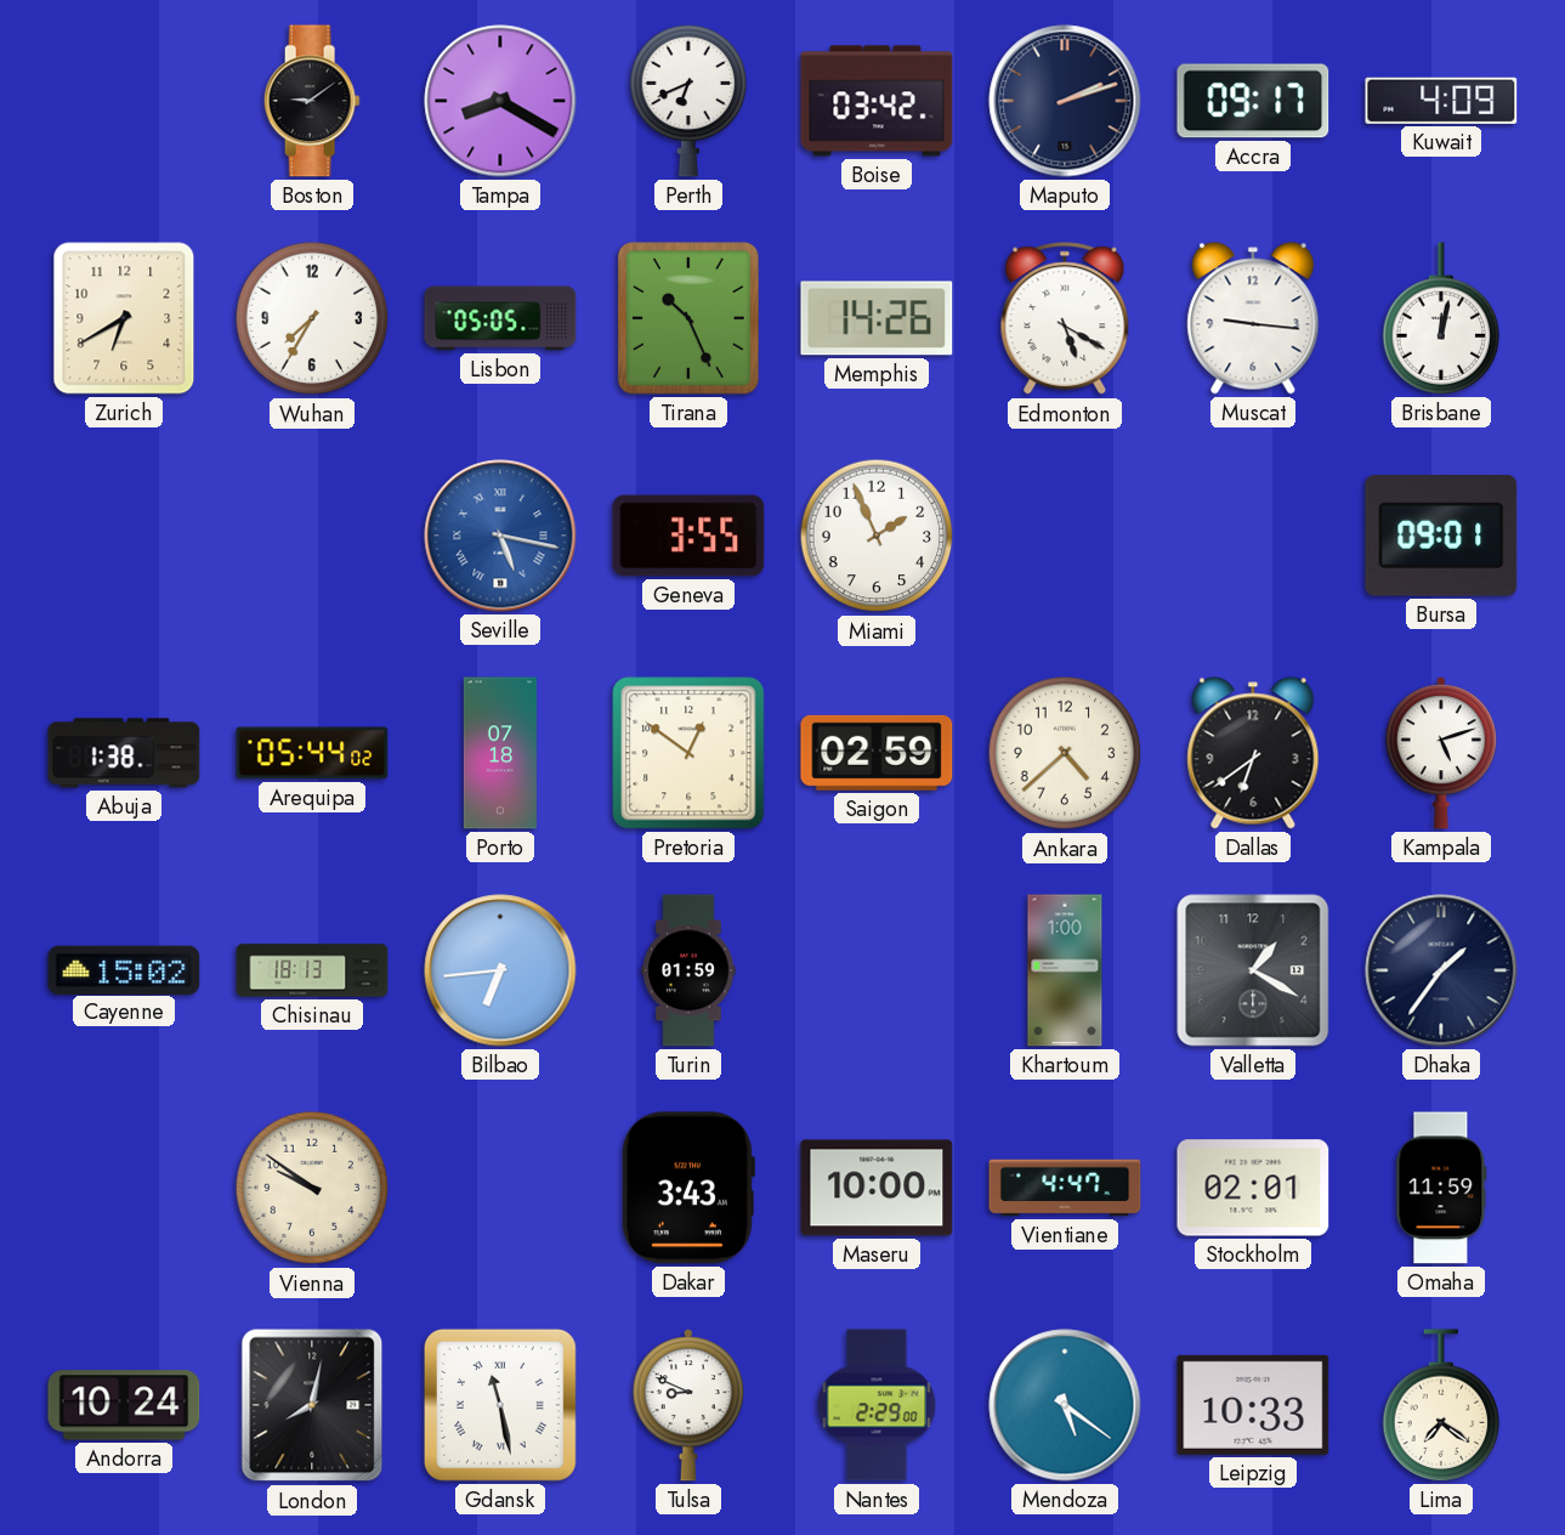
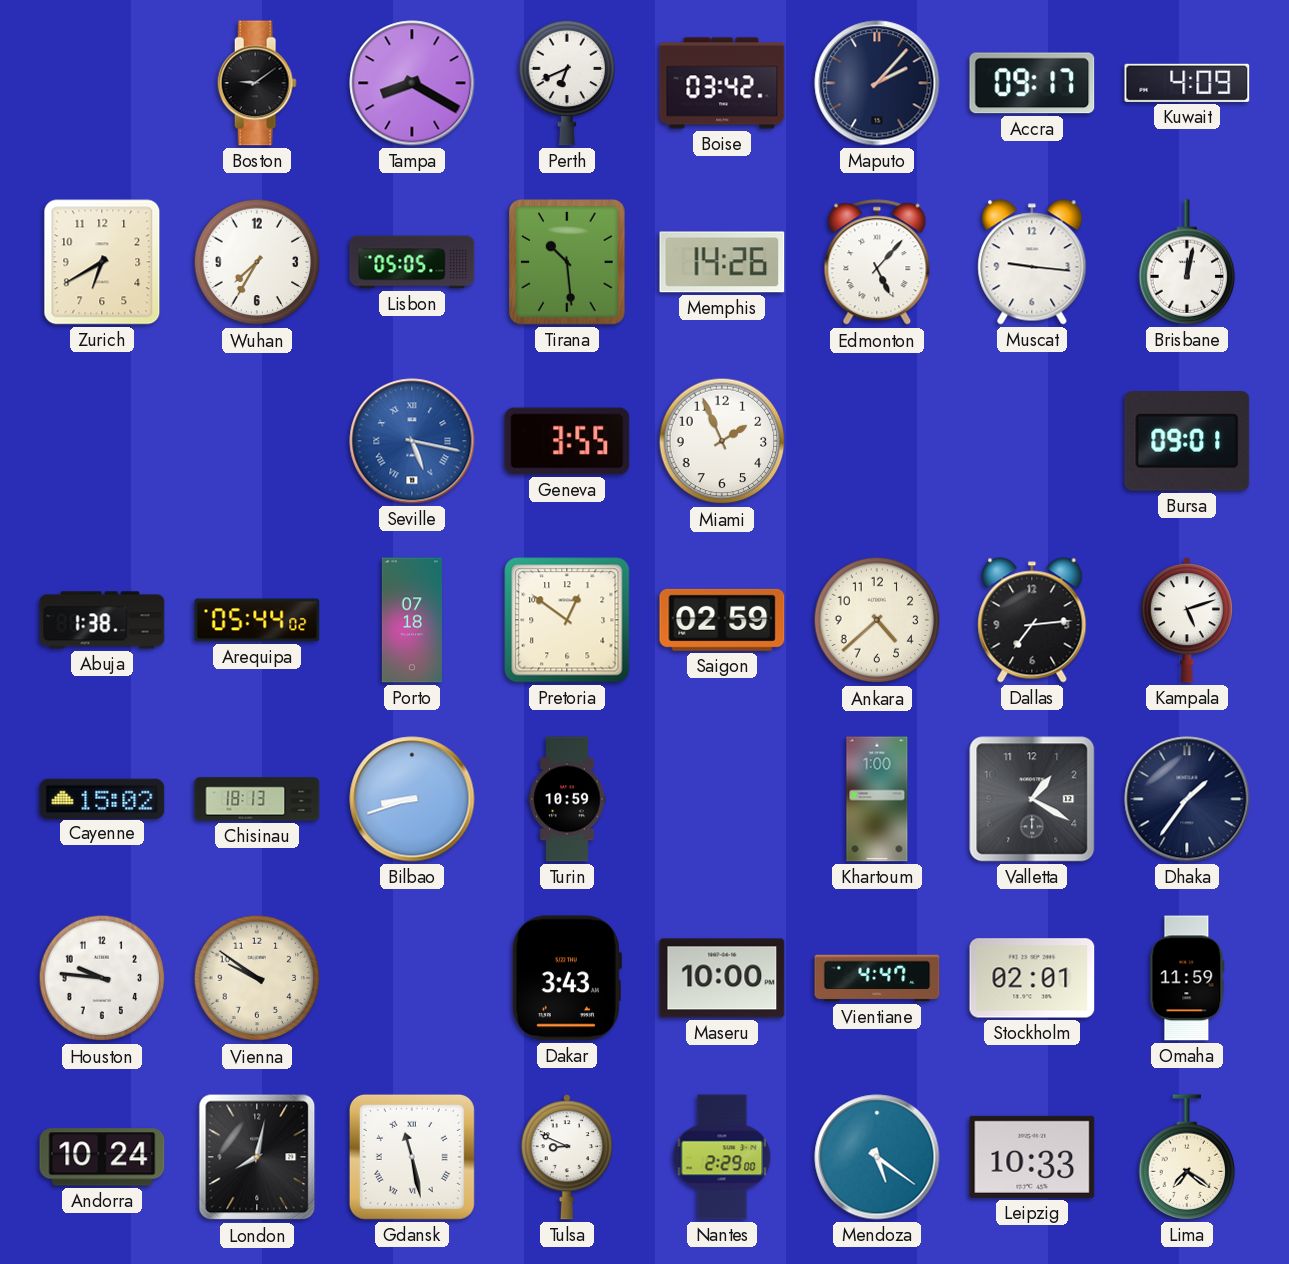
Maputo: 2:12 -> 2:07
Tirana: 10:26 -> 10:29
Edmonton: 5:20 -> 5:07
Dallas: 6:39 -> 7:14
Bilbao: 6:44 -> 8:42
Turin: 01:59 -> 10:59
Houston: none -> 9:46
